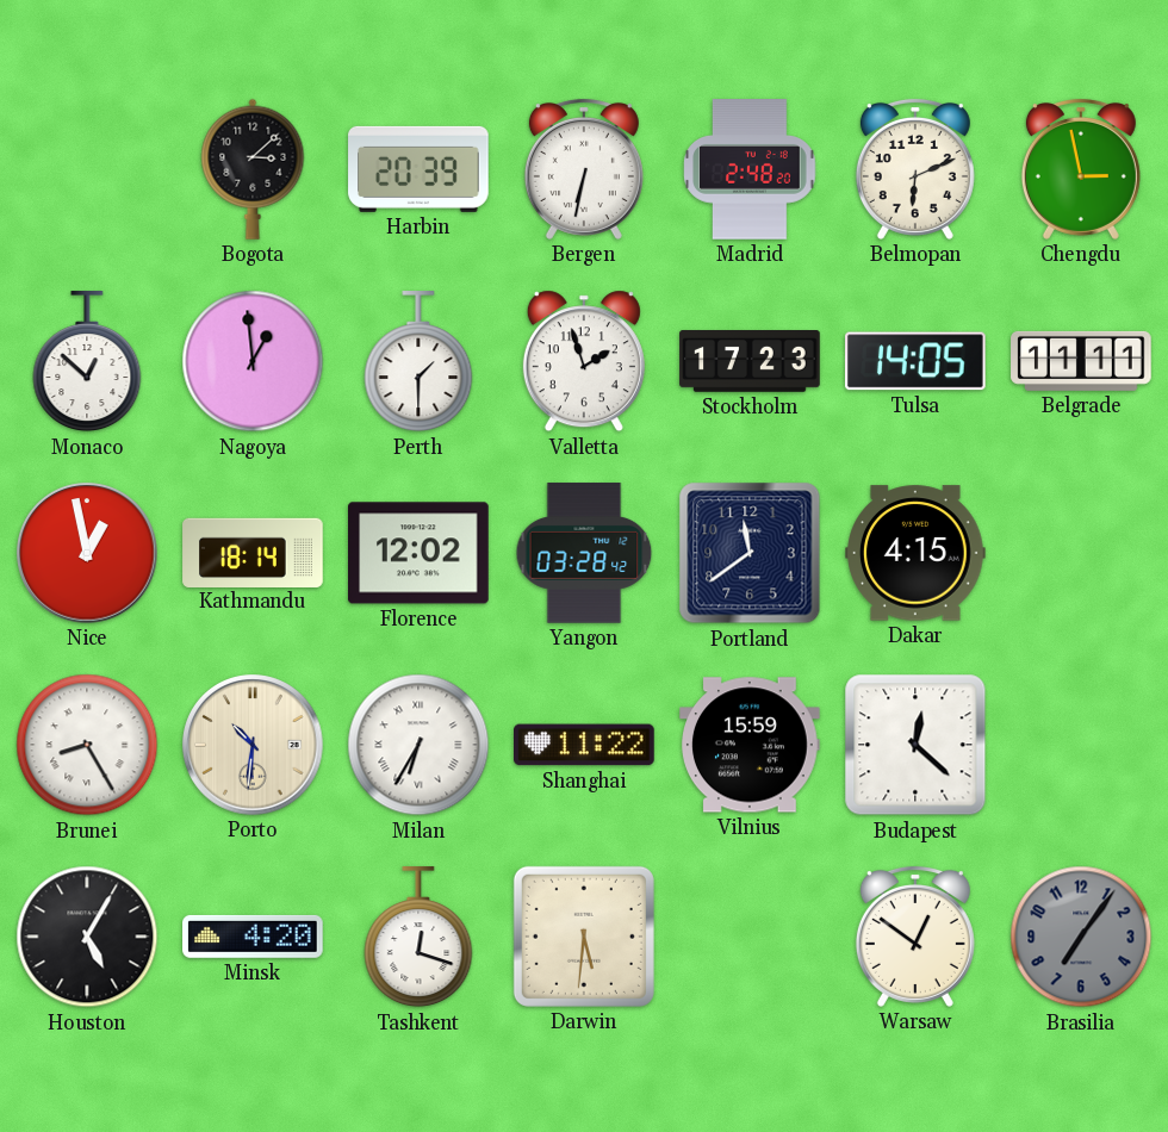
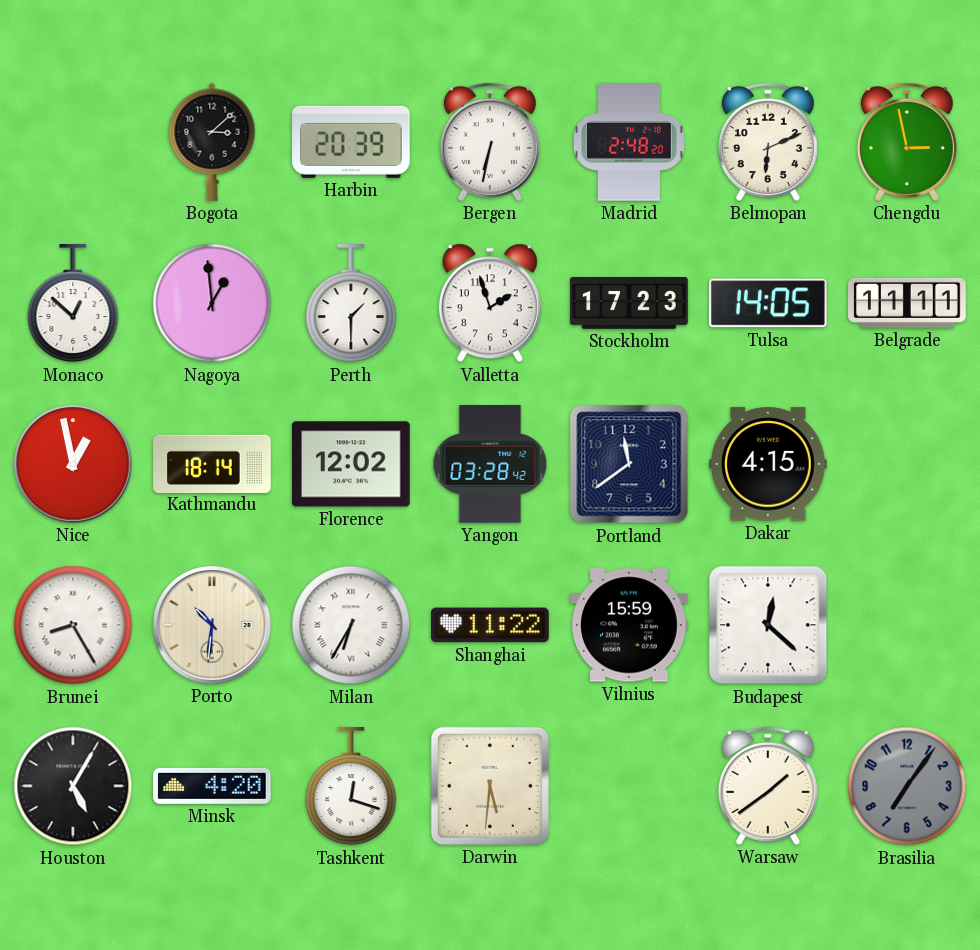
Warsaw: 12:51 -> 1:39
